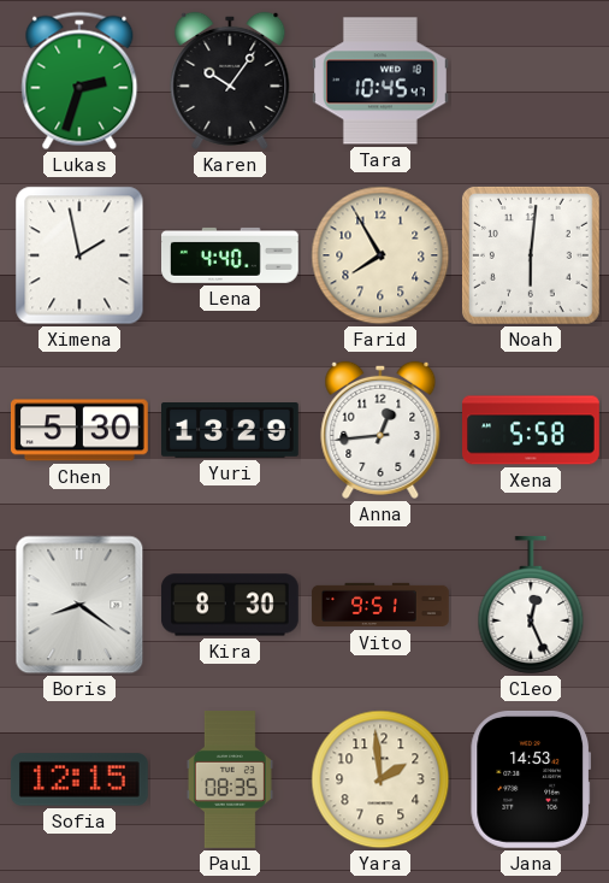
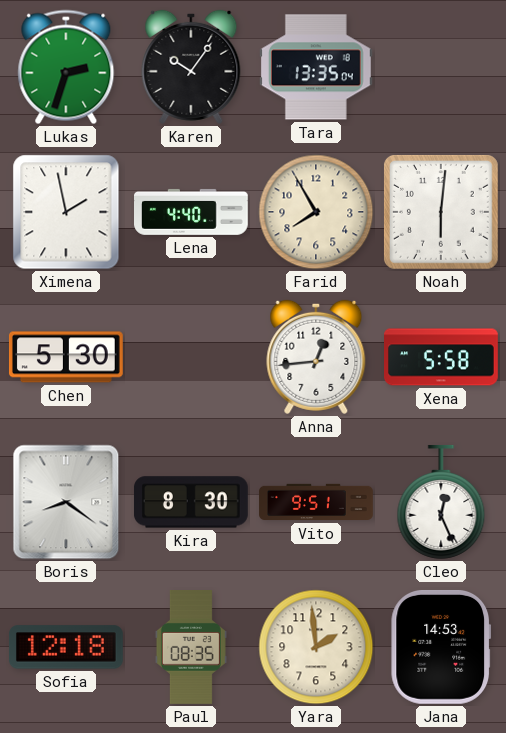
Tara: 10:45 -> 13:35
Yuri: 13:29 -> none
Sofia: 12:15 -> 12:18
